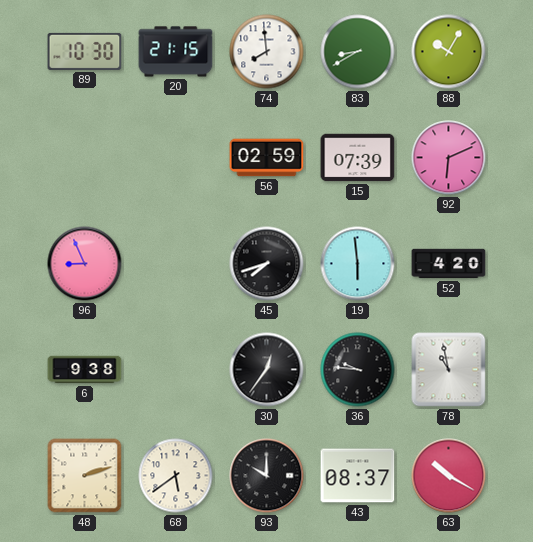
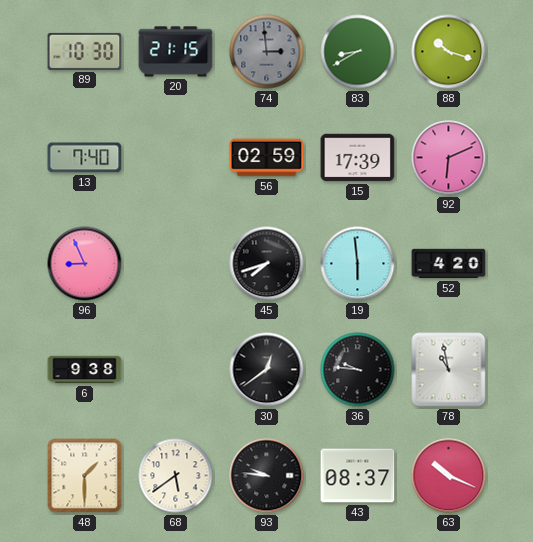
74: 7:59 -> 2:59
74 dial: white -> grey
88: 10:05 -> 10:18
13: none -> 7:40
15: 07:39 -> 17:39
30: 12:36 -> 12:39
48: 2:12 -> 1:30
93: 10:00 -> 9:46
63: 10:20 -> 10:19
